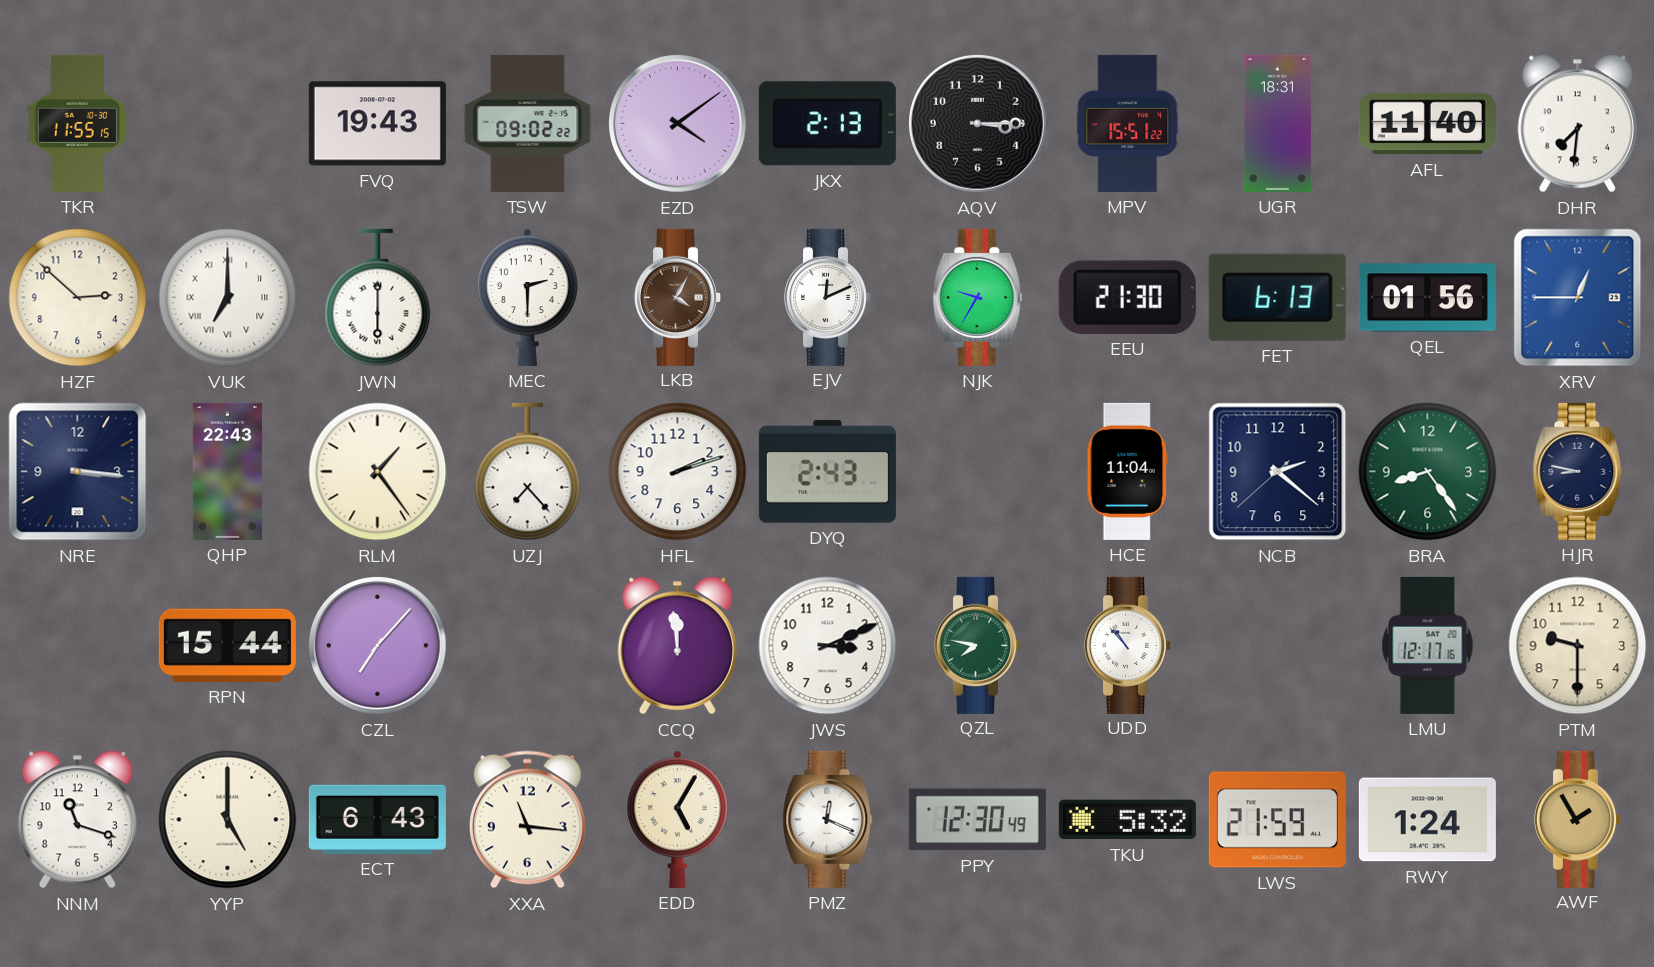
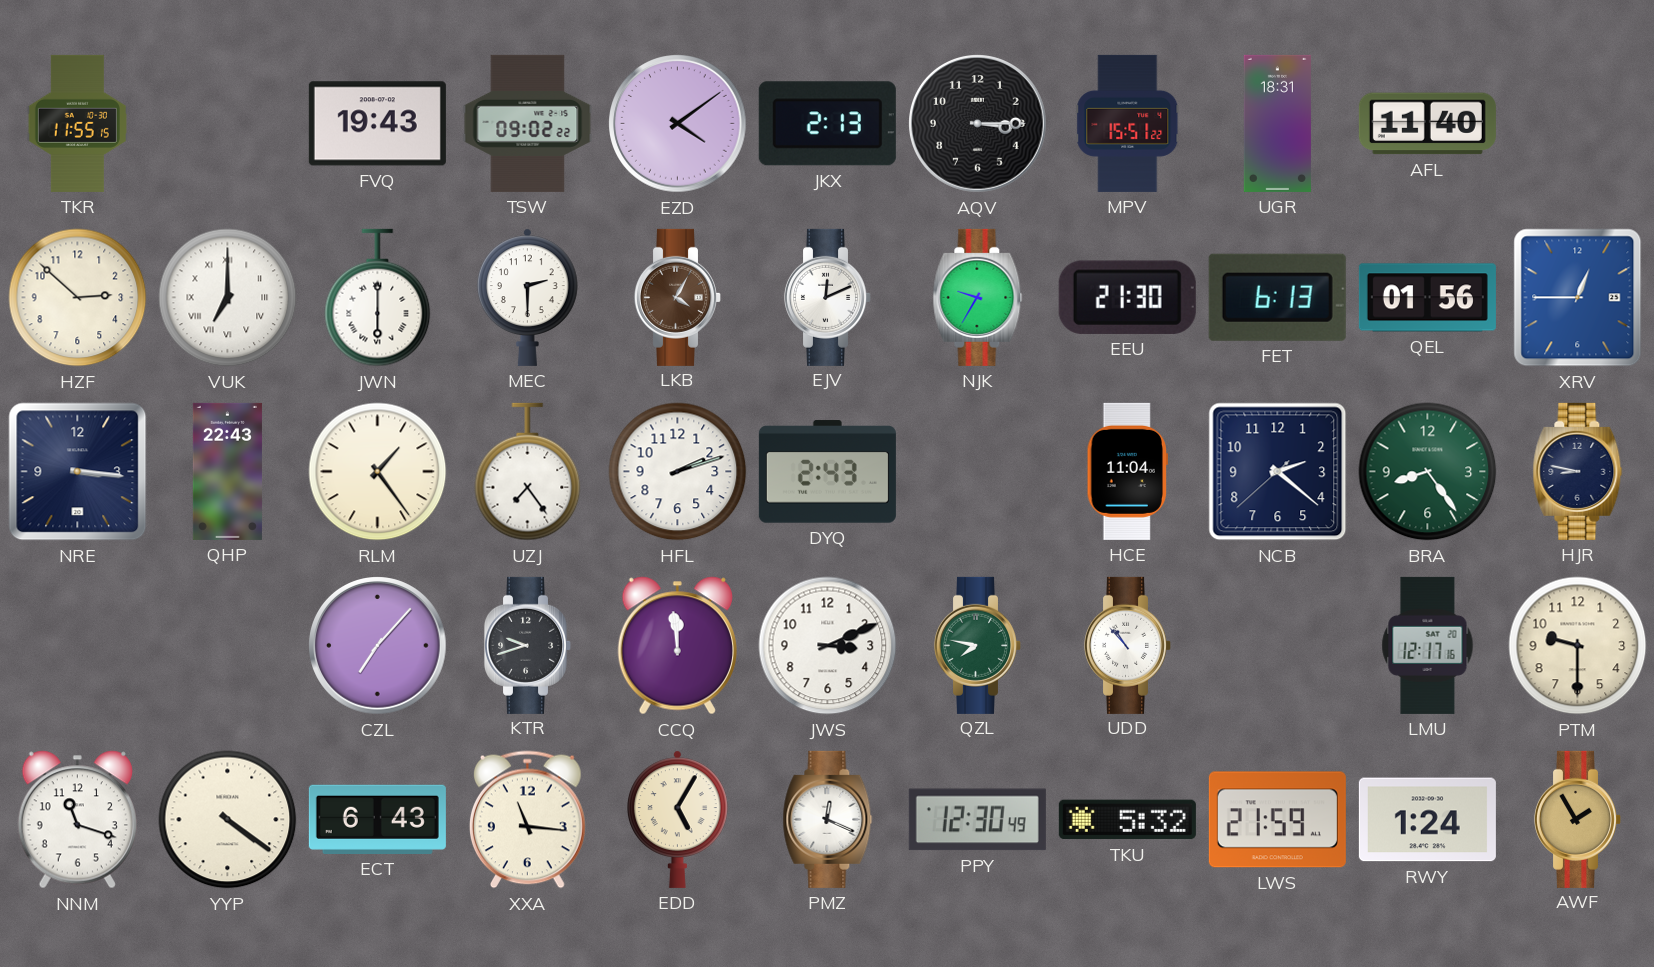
DHR: 7:31 -> none
UZJ: 7:23 -> 7:24
RPN: 15:44 -> none
KTR: none -> 9:42
YYP: 5:00 -> 4:21
